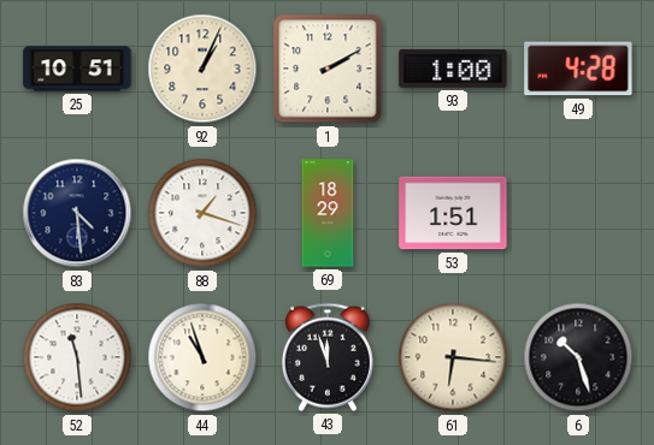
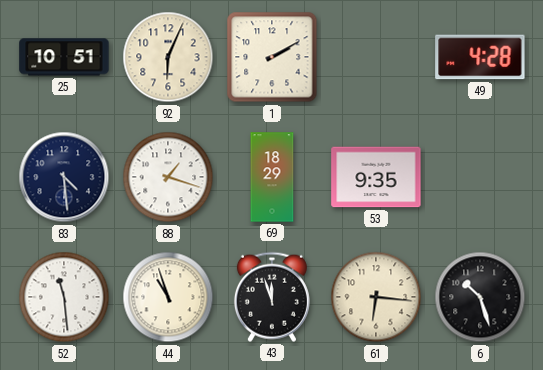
92: 1:04 -> 6:04
93: 1:00 -> none
53: 1:51 -> 9:35
